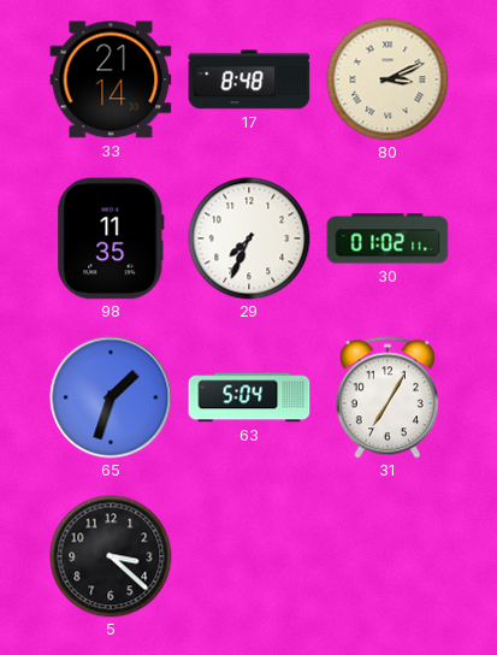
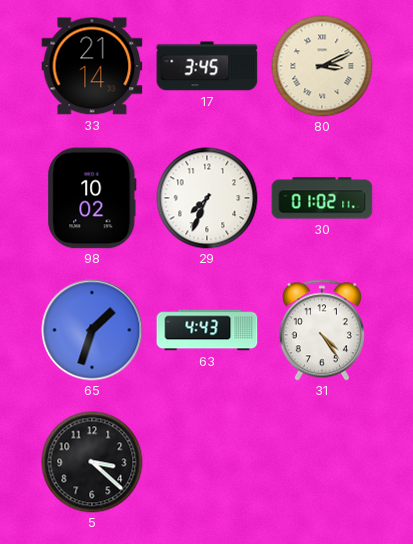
17: 8:48 -> 3:45
98: 11:35 -> 10:02
63: 5:04 -> 4:43
31: 7:05 -> 4:24
